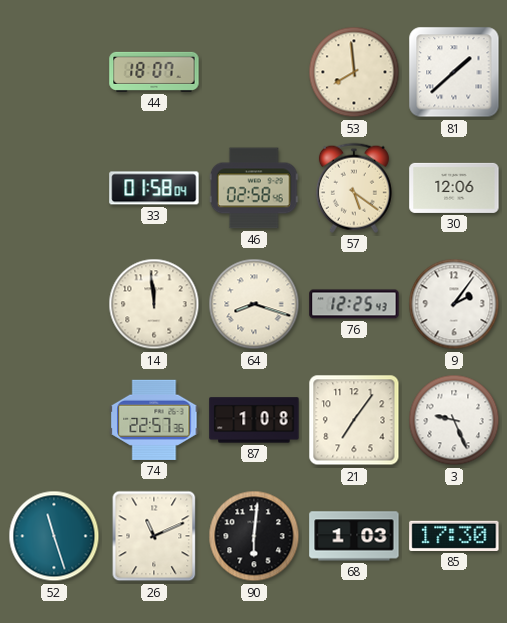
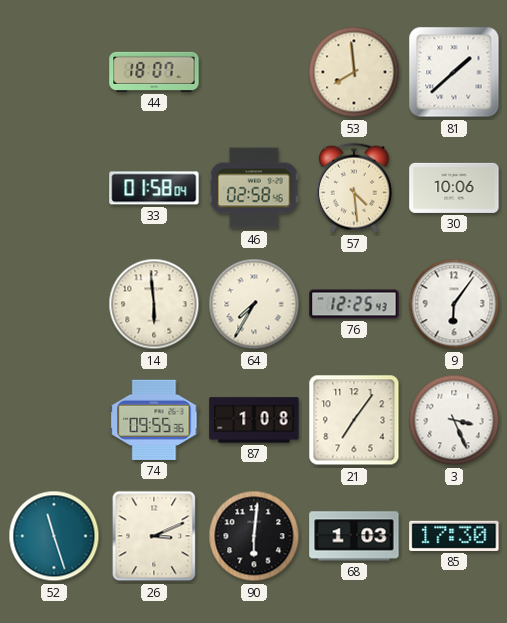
57: 5:21 -> 4:29
30: 12:06 -> 10:06
14: 11:59 -> 5:59
64: 8:18 -> 7:35
9: 2:06 -> 6:06
74: 22:57 -> 09:55
3: 9:26 -> 3:26
26: 11:11 -> 3:11
